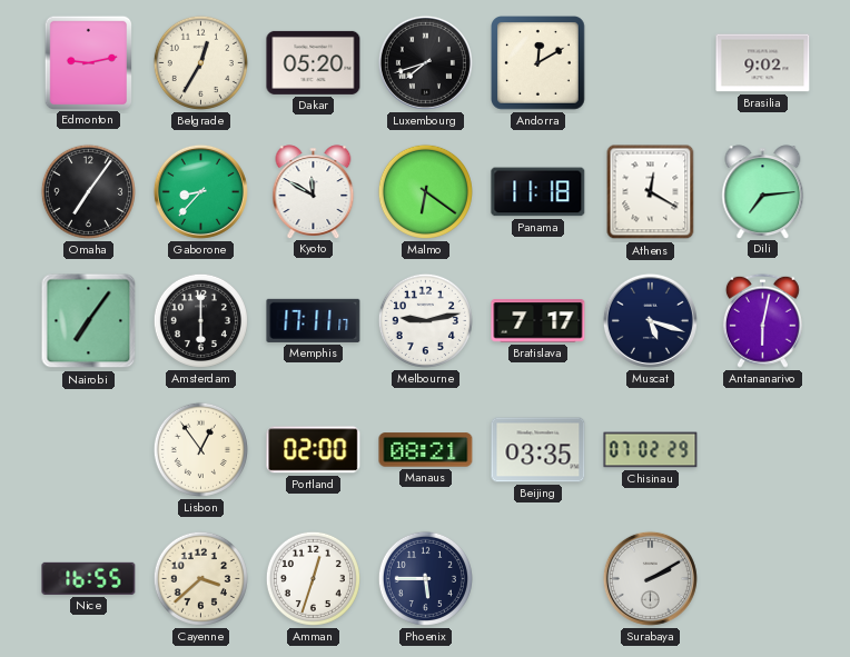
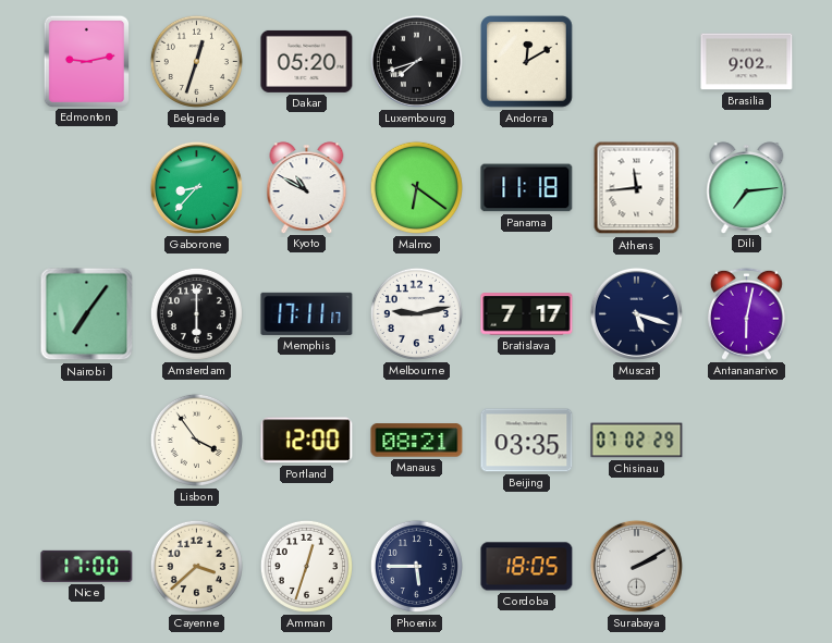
Belgrade: 12:35 -> 12:33
Omaha: 7:06 -> none
Kyoto: 11:50 -> 10:50
Athens: 12:20 -> 11:44
Lisbon: 12:54 -> 3:54
Portland: 02:00 -> 12:00
Nice: 16:55 -> 17:00
Cordoba: none -> 18:05
